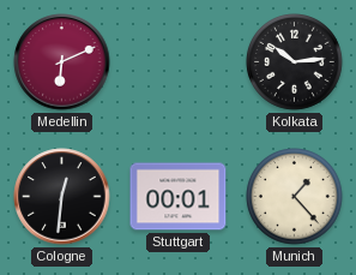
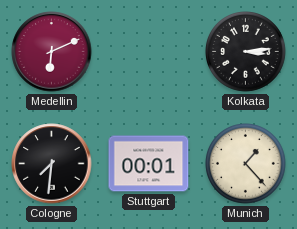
Kolkata: 10:14 -> 3:14
Cologne: 12:31 -> 7:31
